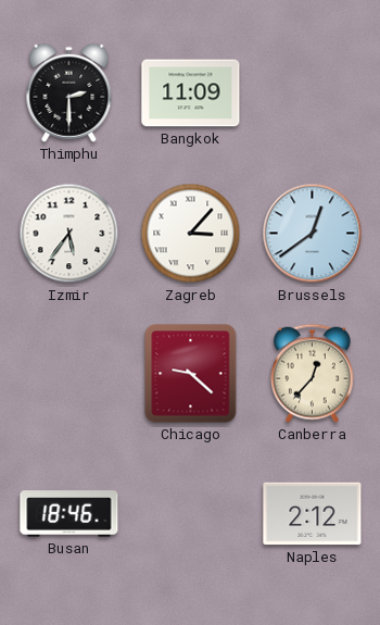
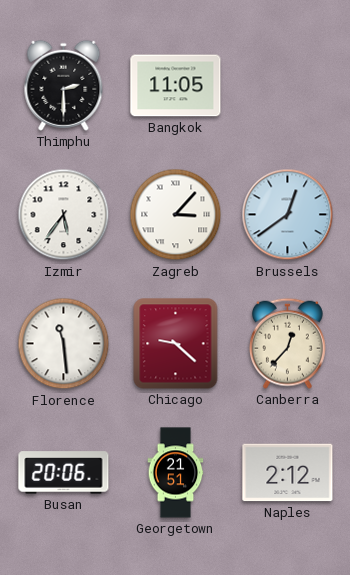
Bangkok: 11:09 -> 11:05
Florence: none -> 11:29
Busan: 18:46 -> 20:06
Georgetown: none -> 21:51
